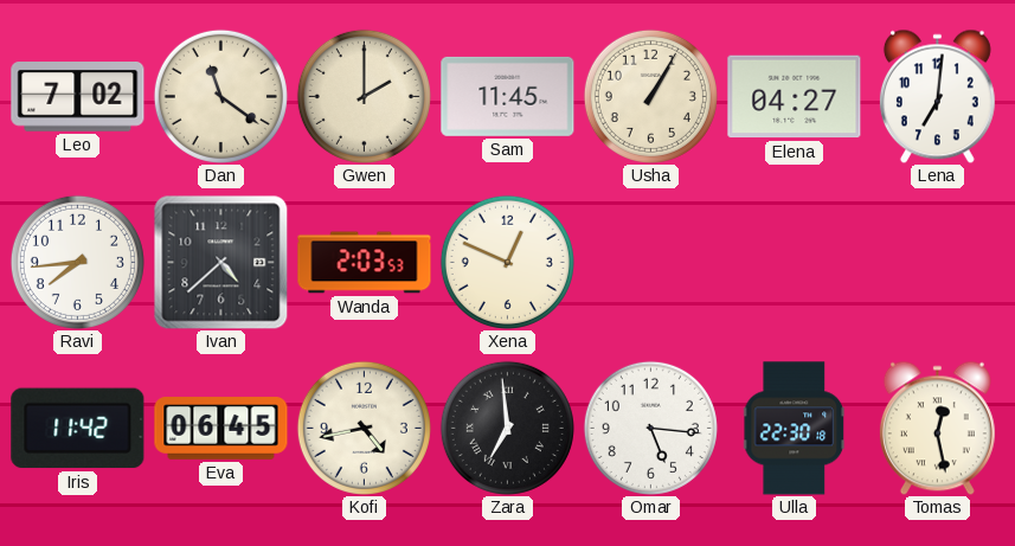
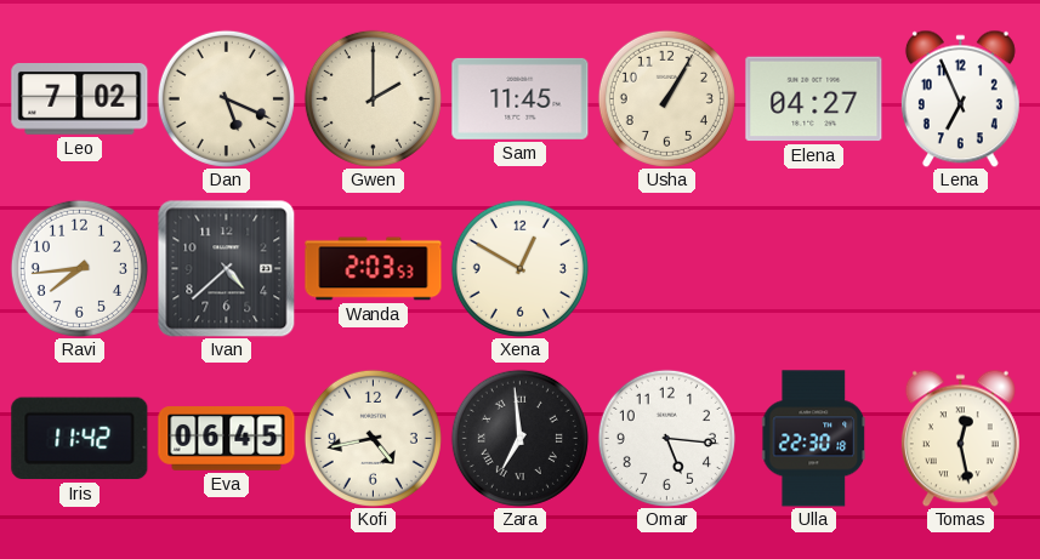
Dan: 11:21 -> 5:19
Lena: 7:01 -> 6:56
Xena: 12:49 -> 12:50
